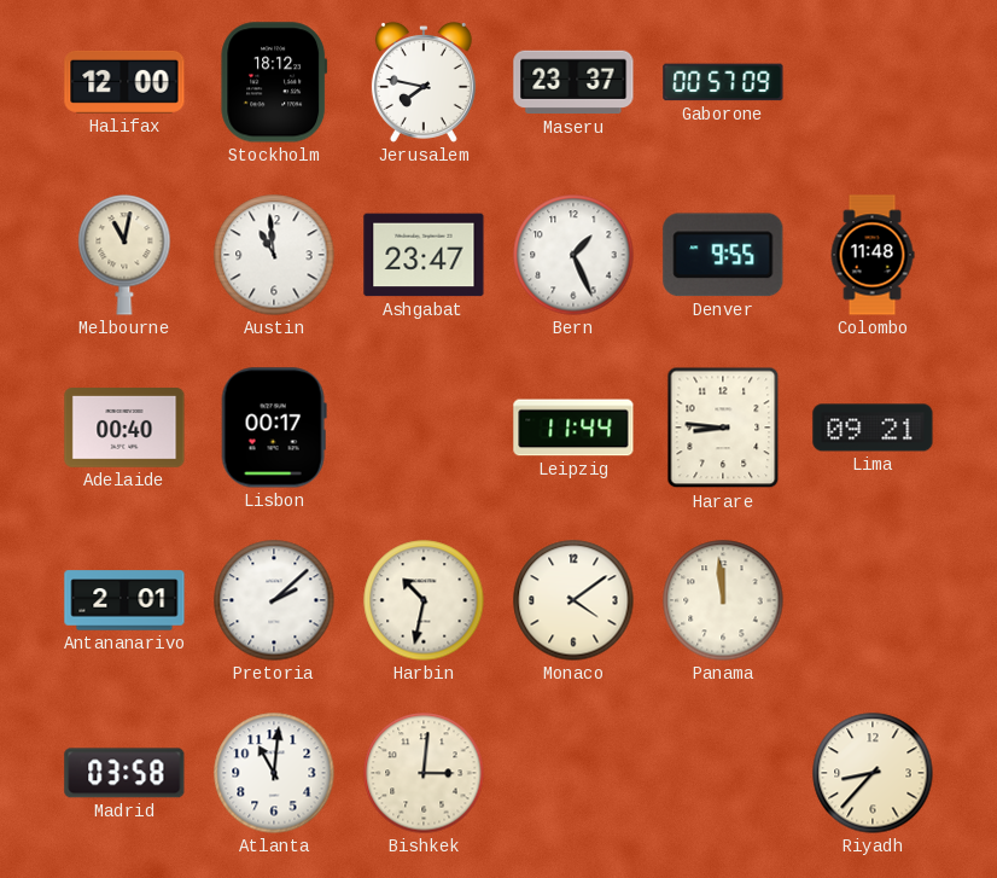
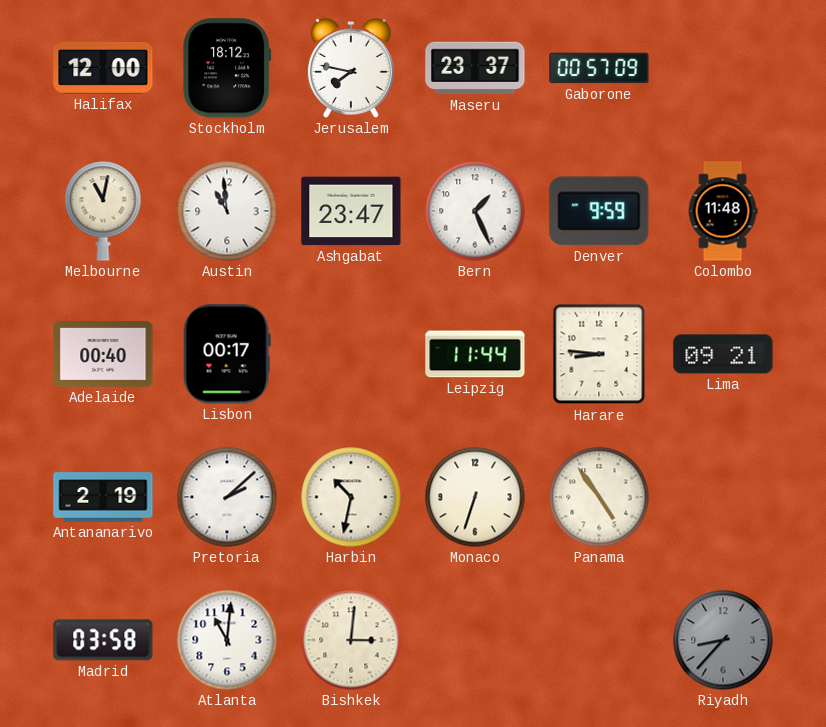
Denver: 9:55 -> 9:59
Antananarivo: 2:01 -> 2:19
Monaco: 4:09 -> 6:33
Panama: 11:59 -> 4:54
Riyadh dial: cream -> grey
